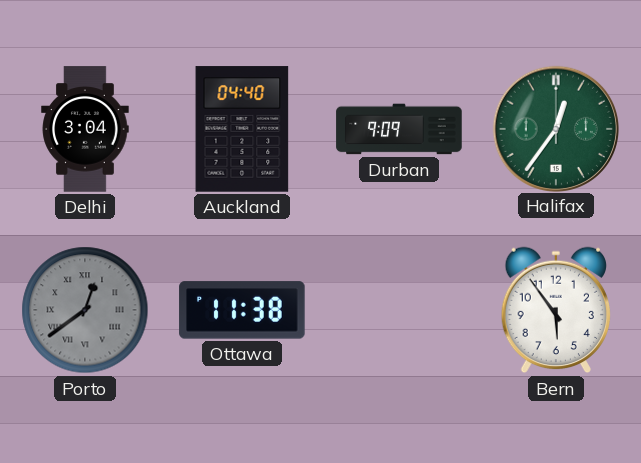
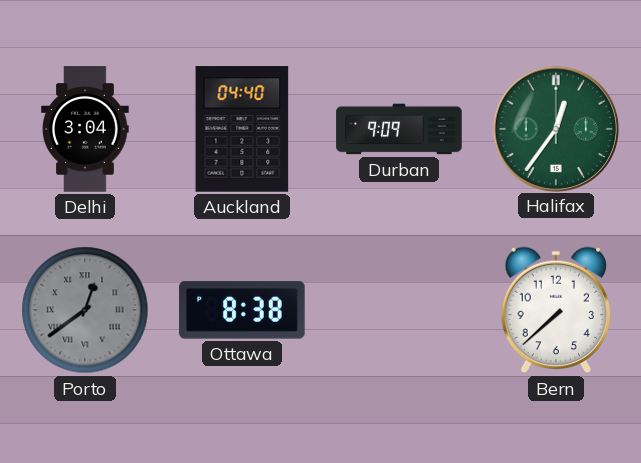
Ottawa: 11:38 -> 8:38
Bern: 5:54 -> 7:38
